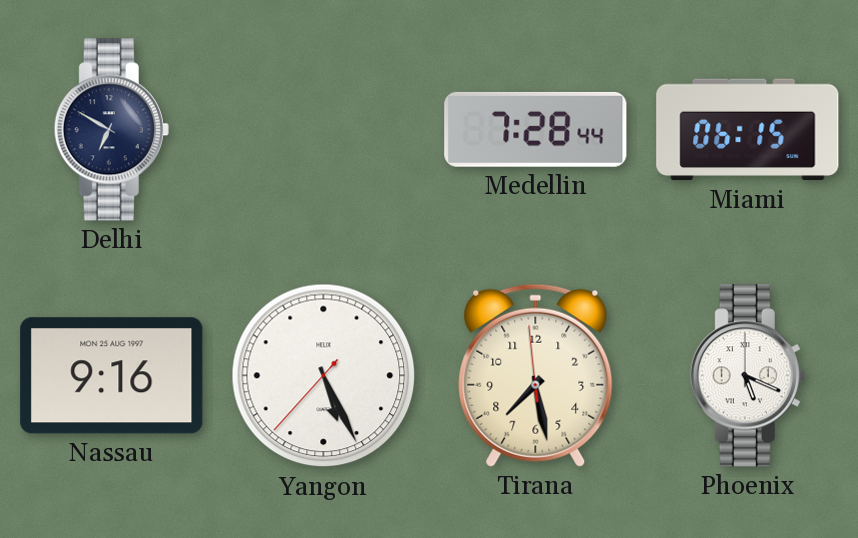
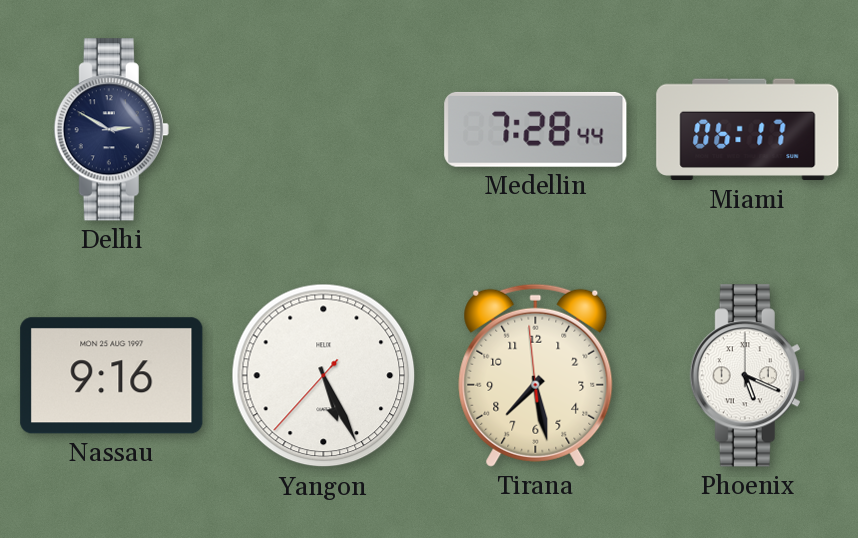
Delhi: 6:50 -> 2:50
Miami: 06:15 -> 06:17
